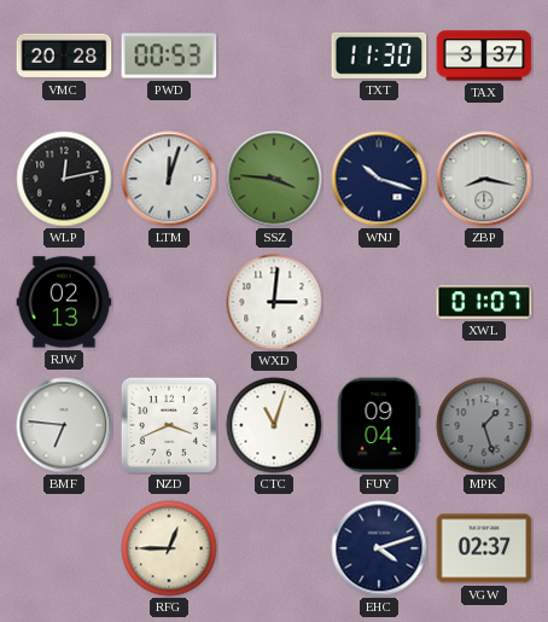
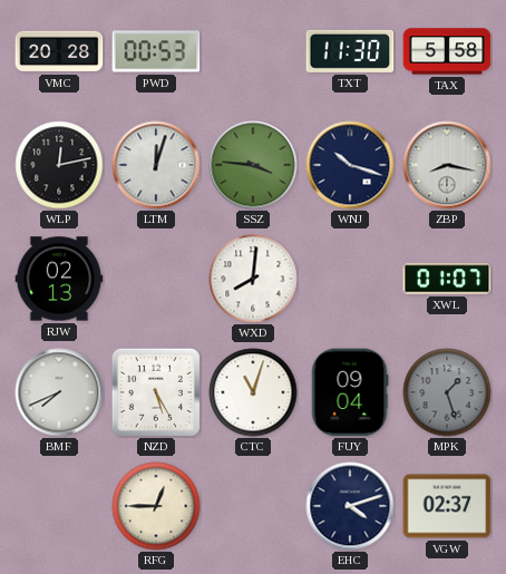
TAX: 3:37 -> 5:58
WXD: 3:01 -> 8:01
BMF: 6:46 -> 7:41
NZD: 3:41 -> 5:25
